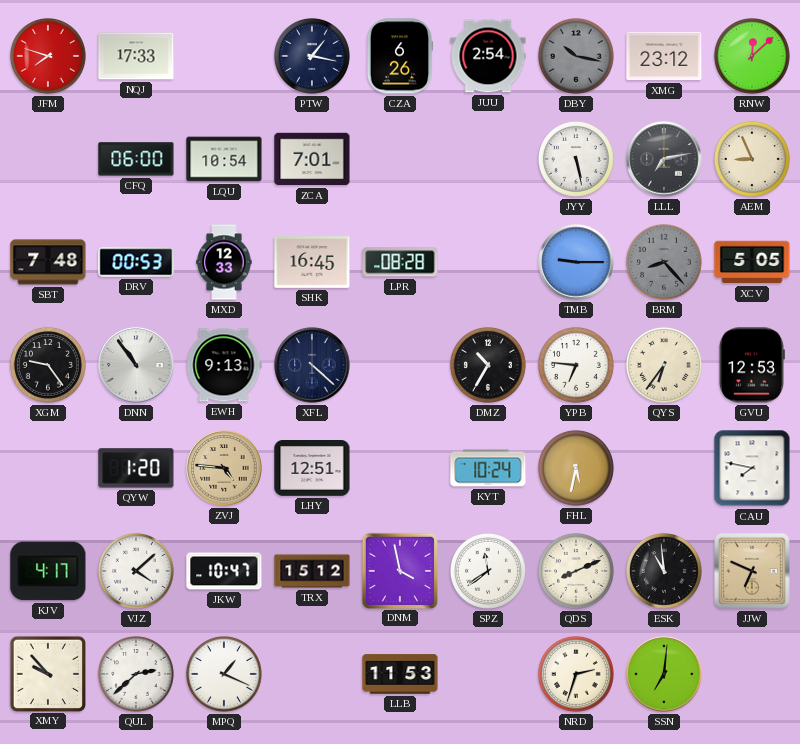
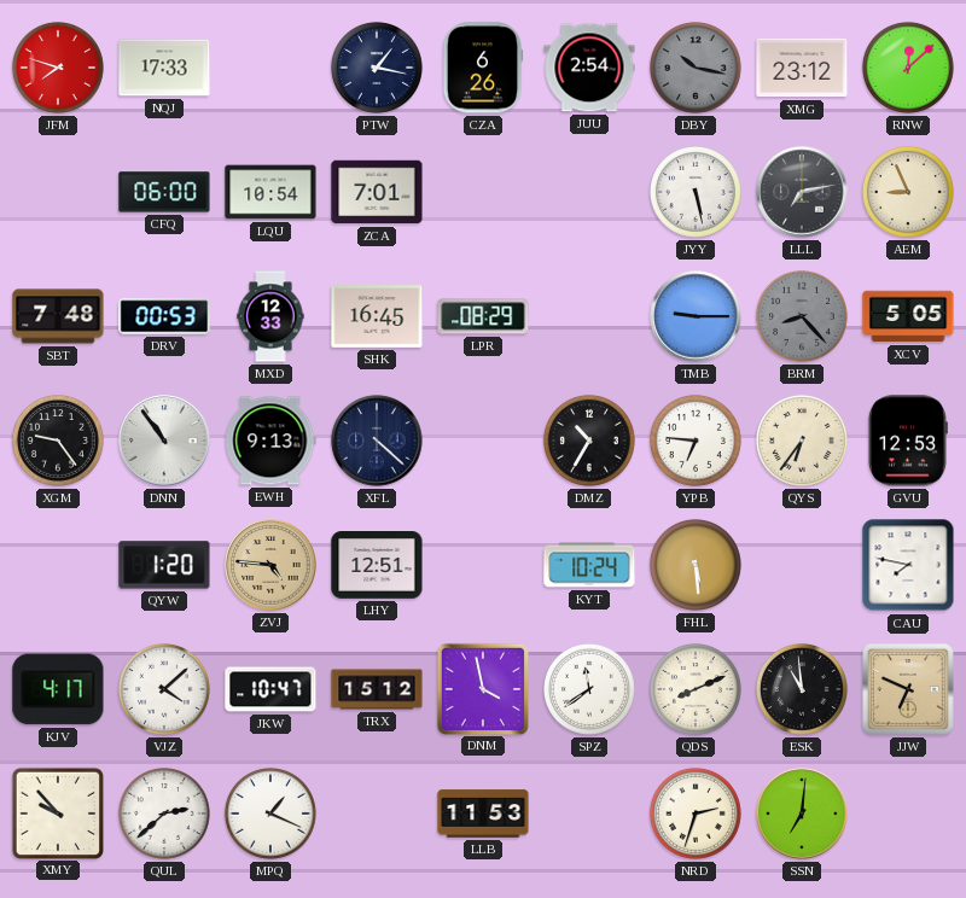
LPR: 08:28 -> 08:29
FHL: 5:32 -> 5:29
